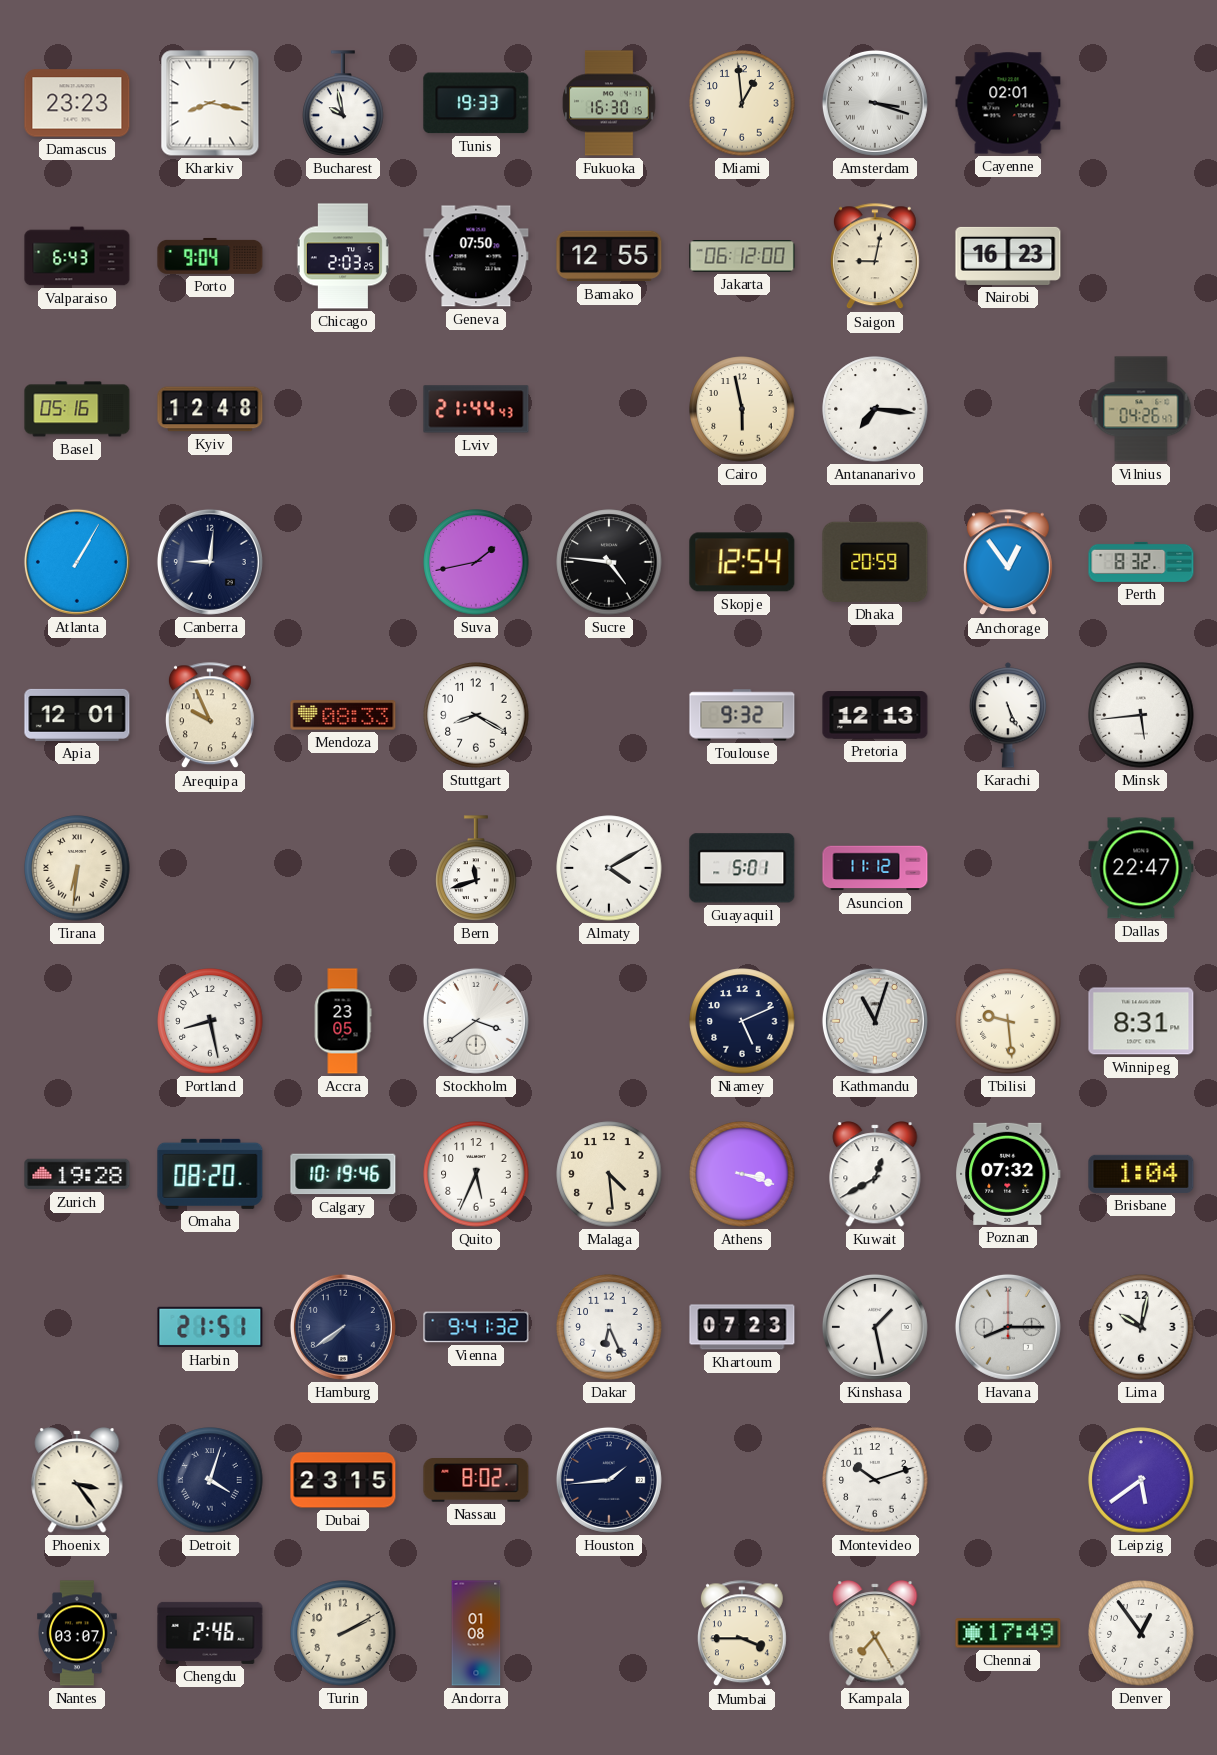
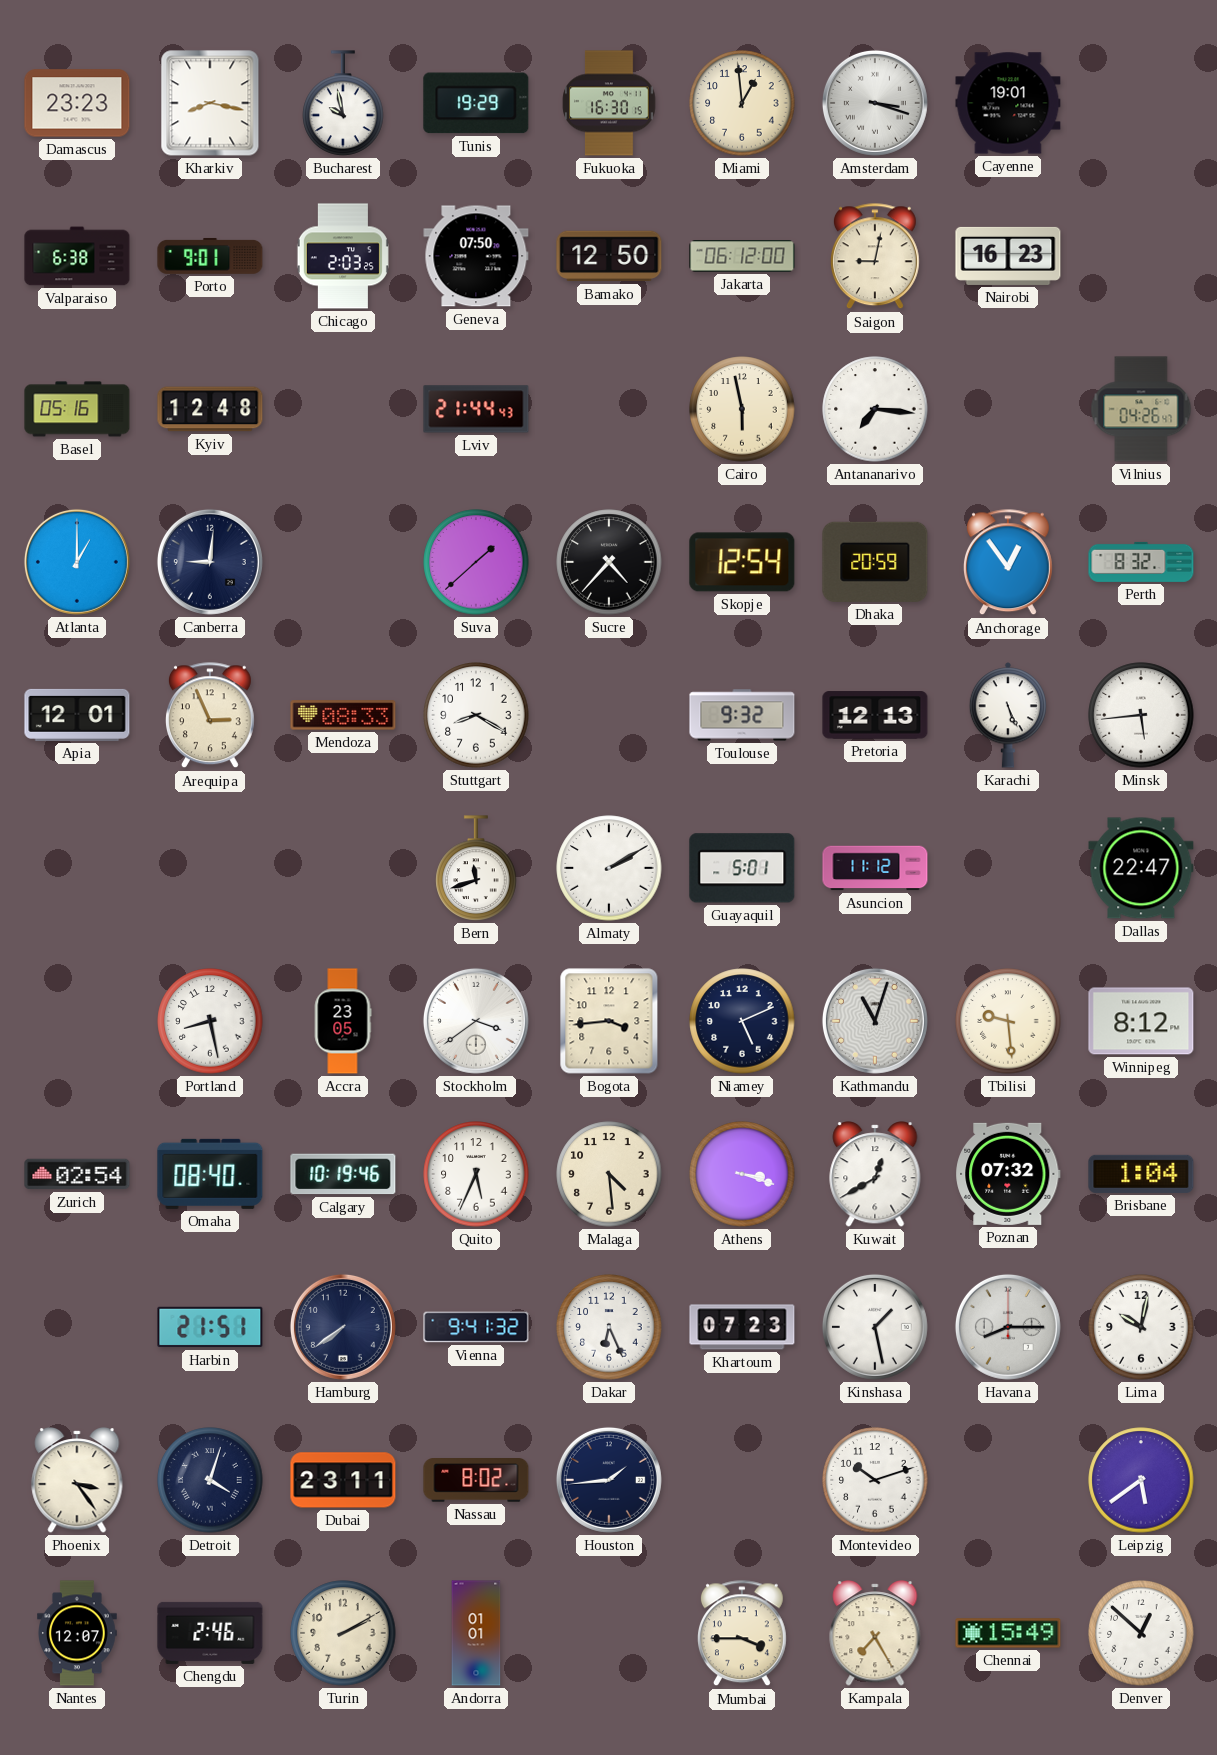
Tunis: 19:33 -> 19:29
Cayenne: 02:01 -> 19:01
Valparaiso: 6:43 -> 6:38
Porto: 9:04 -> 9:01
Bamako: 12:55 -> 12:50
Atlanta: 1:05 -> 1:00
Suva: 1:43 -> 1:38
Sucre: 4:46 -> 4:37
Arequipa: 9:56 -> 2:56
Tirana: 6:31 -> none
Almaty: 4:10 -> 2:10
Bogota: none -> 3:44
Winnipeg: 8:31 -> 8:12
Zurich: 19:28 -> 02:54
Omaha: 08:20 -> 08:40
Dubai: 23:15 -> 23:11
Nantes: 03:07 -> 12:07
Andorra: 01:08 -> 01:01
Chennai: 17:49 -> 15:49
Denver: 12:54 -> 12:52
